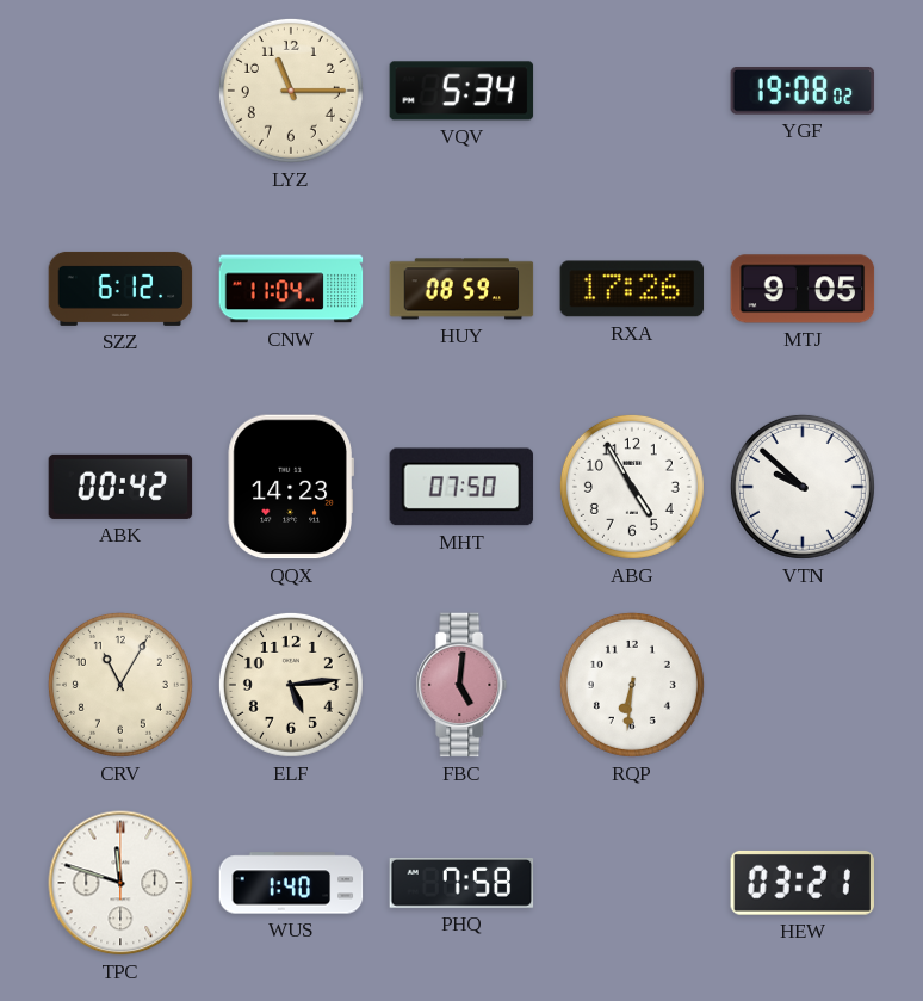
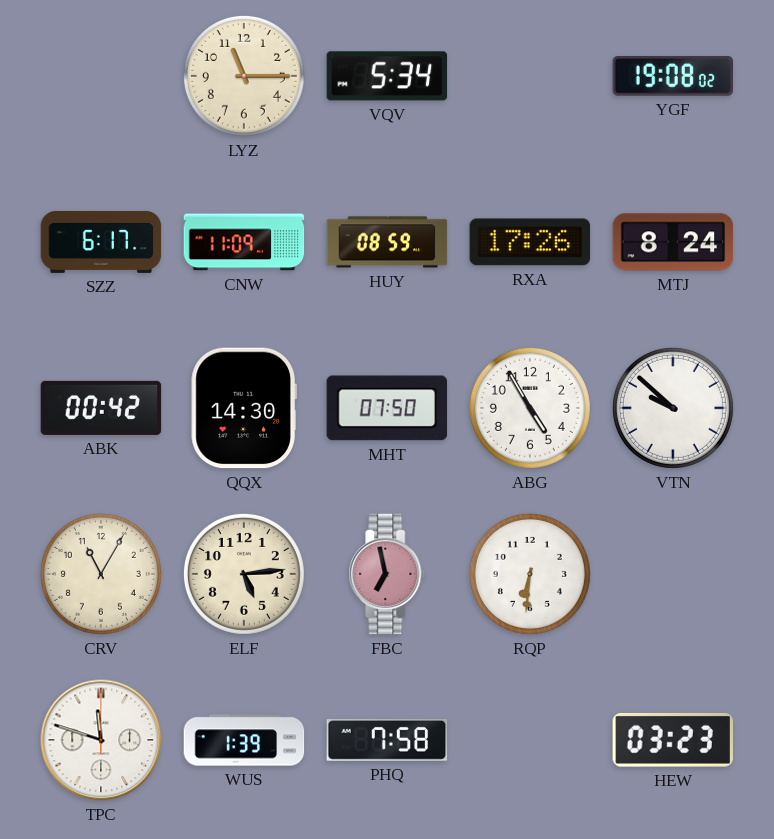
SZZ: 6:12 -> 6:17
CNW: 11:04 -> 11:09
MTJ: 9:05 -> 8:24
QQX: 14:23 -> 14:30
FBC: 5:01 -> 6:58
WUS: 1:40 -> 1:39
HEW: 03:21 -> 03:23
